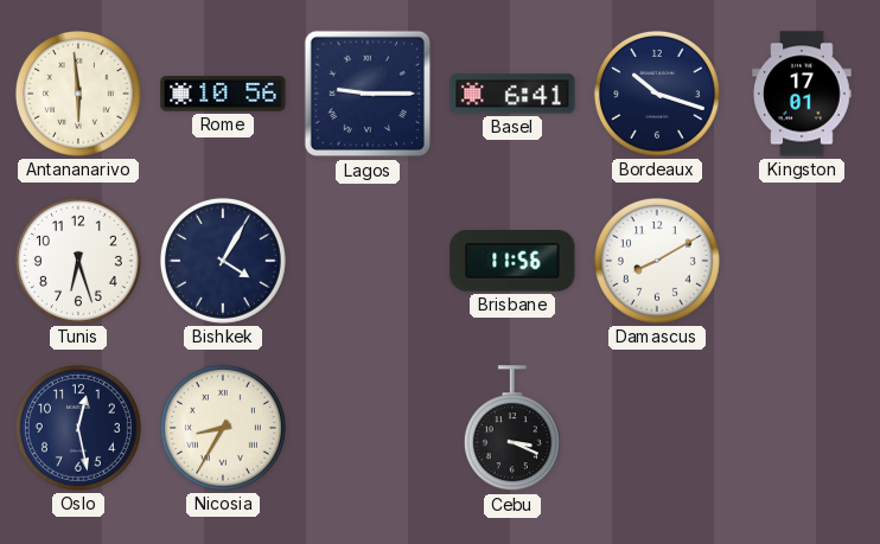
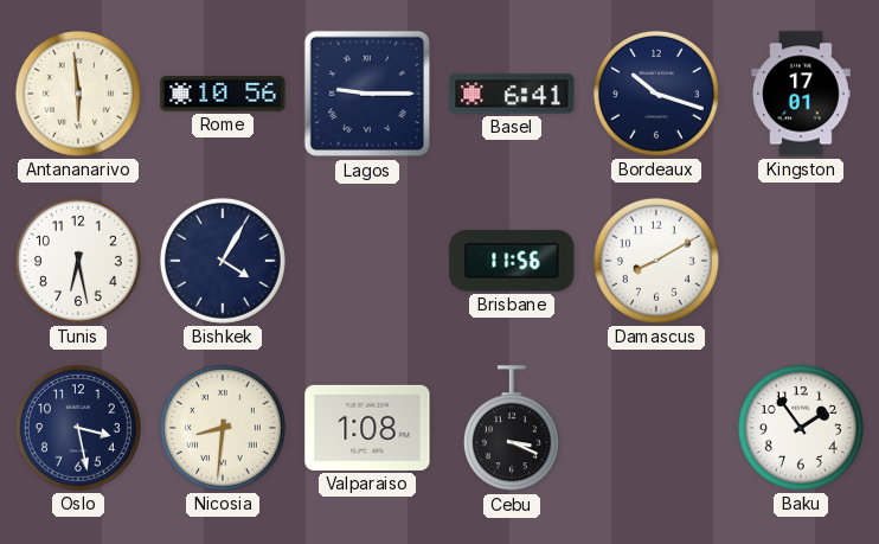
Tunis: 6:27 -> 6:28
Oslo: 12:28 -> 3:28
Nicosia: 8:35 -> 8:31
Valparaiso: none -> 1:08
Baku: none -> 1:54
